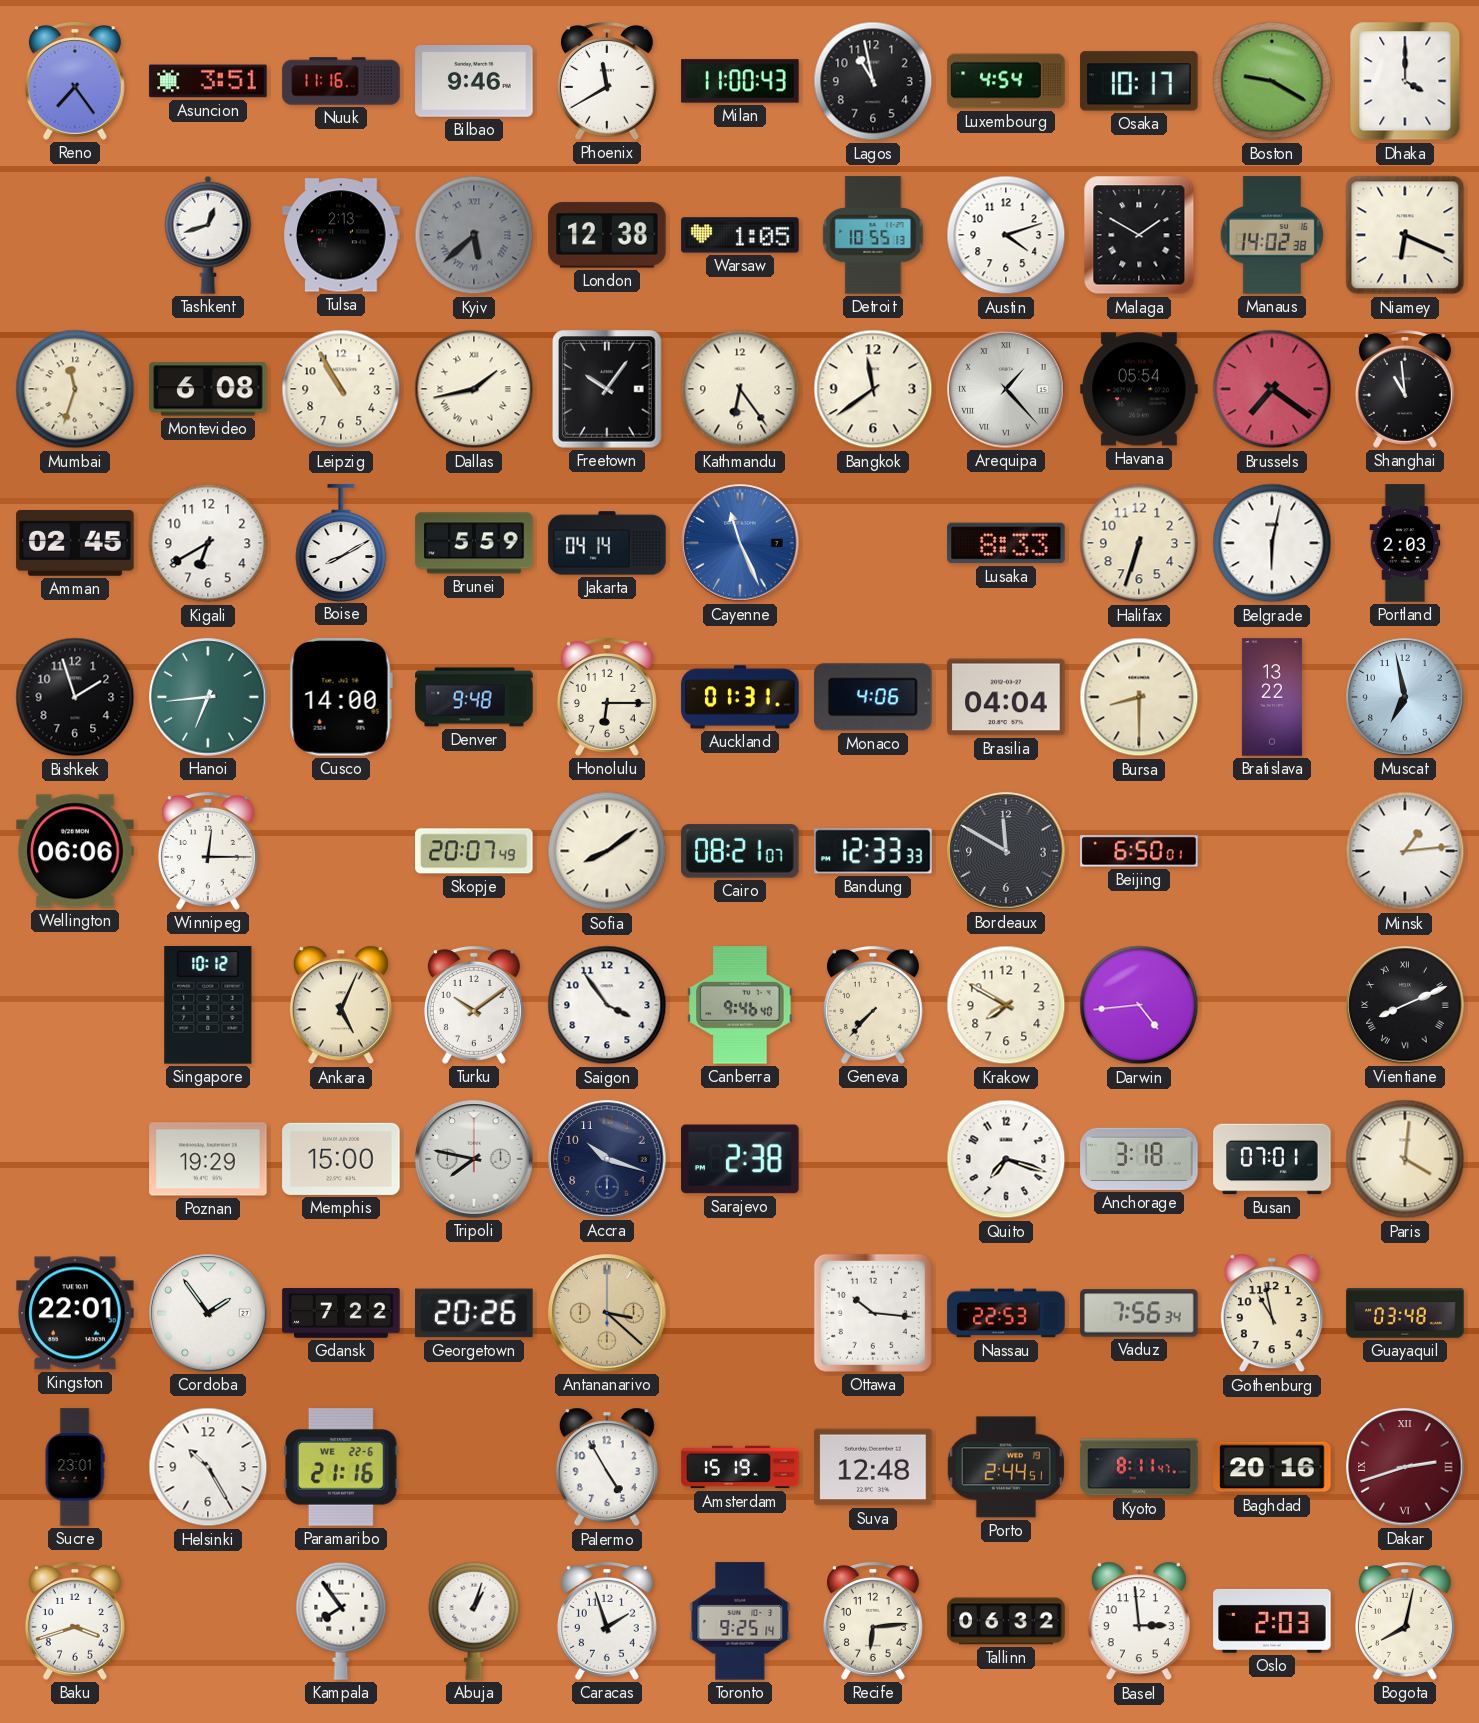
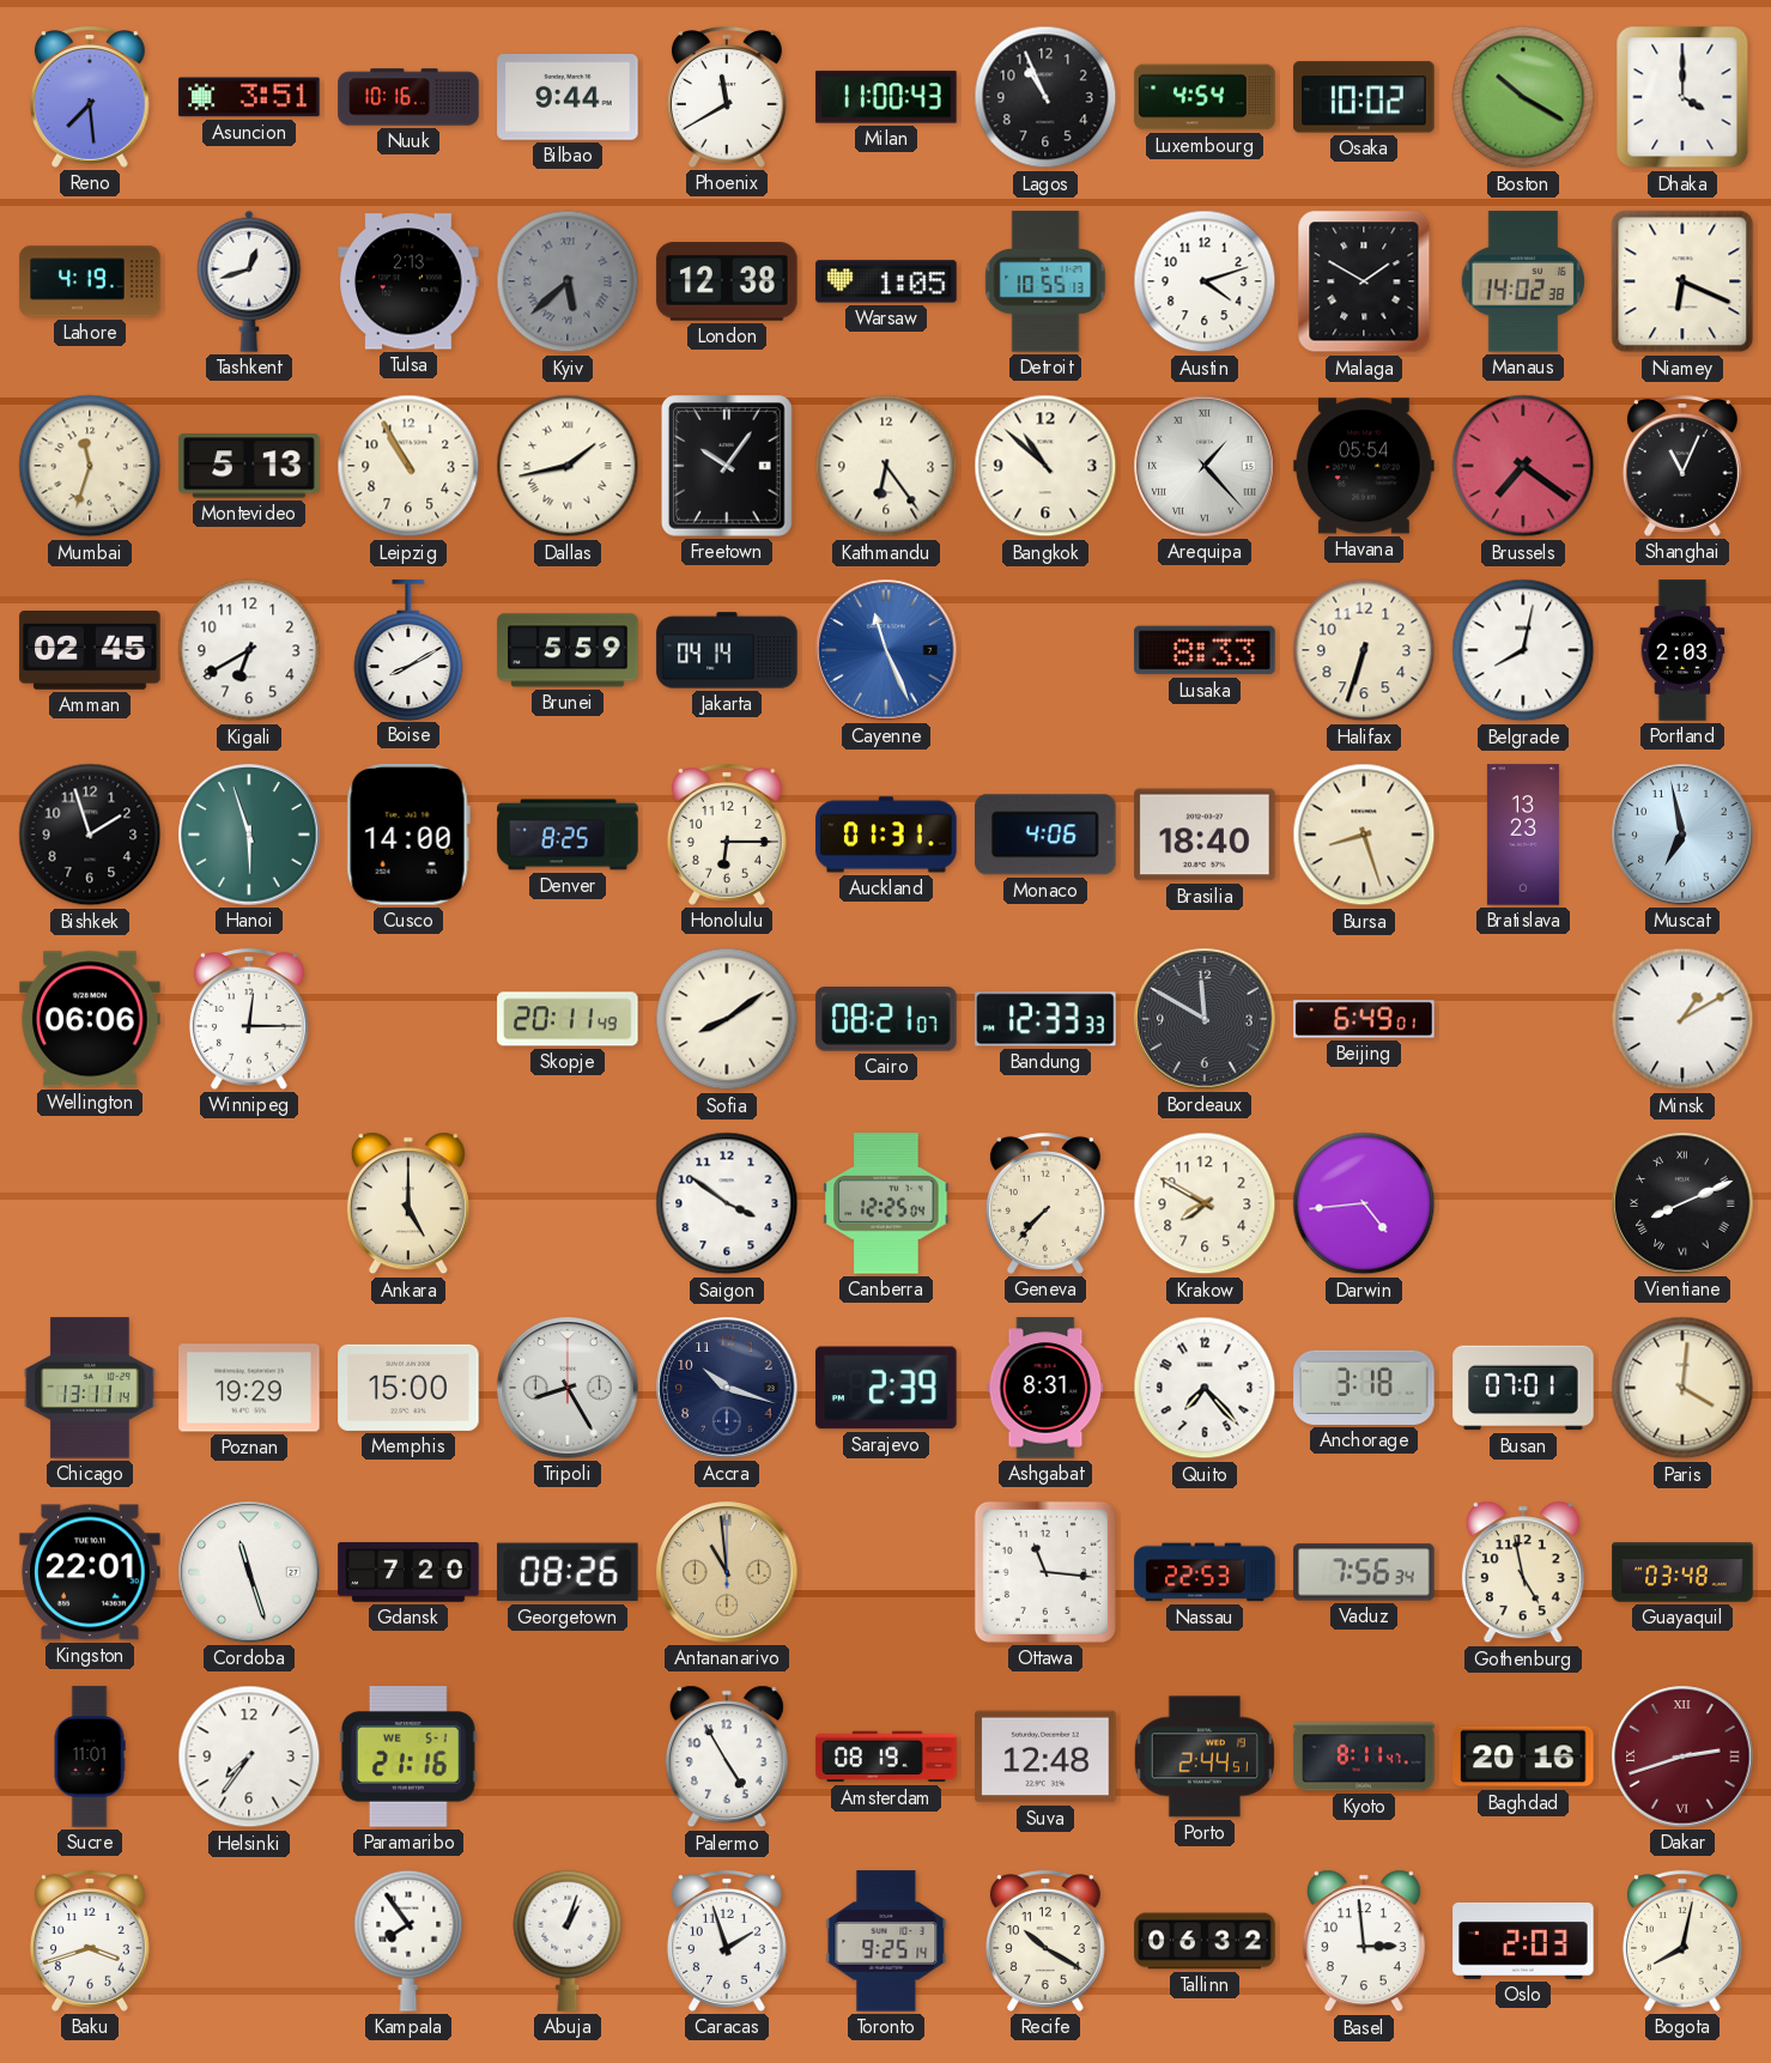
Reno: 7:24 -> 7:29
Nuuk: 11:16 -> 10:16
Bilbao: 9:46 -> 9:44
Lagos: 10:58 -> 10:56
Osaka: 10:17 -> 10:02
Boston: 9:20 -> 10:20
Lahore: none -> 4:19
Montevideo: 6:08 -> 5:13
Bangkok: 11:39 -> 10:52
Shanghai: 10:59 -> 11:04
Belgrade: 6:02 -> 8:02
Hanoi: 6:44 -> 5:57
Denver: 9:48 -> 8:25
Brasilia: 04:04 -> 18:40
Bursa: 8:30 -> 8:27
Bratislava: 13:22 -> 13:23
Skopje: 20:07 -> 20:11
Beijing: 6:50 -> 6:49
Minsk: 1:14 -> 1:10
Singapore: 10:12 -> none
Ankara: 5:04 -> 5:00
Turku: 10:09 -> none
Saigon: 3:54 -> 3:51
Canberra: 9:46 -> 12:25
Chicago: none -> 13:11
Tripoli: 7:47 -> 8:25
Sarajevo: 2:38 -> 2:39
Ashgabat: none -> 8:31
Quito: 7:18 -> 7:23
Cordoba: 1:54 -> 11:27
Gdansk: 7:22 -> 7:20
Georgetown: 20:26 -> 08:26
Antananarivo: 3:22 -> 10:59
Ottawa: 10:16 -> 11:16
Gothenburg: 10:58 -> 4:58
Sucre: 23:01 -> 11:01
Helsinki: 10:25 -> 7:36
Paramaribo date: WE 22-6 -> WE 5-1
Amsterdam: 15:19 -> 08:19
Recife: 6:14 -> 10:20
